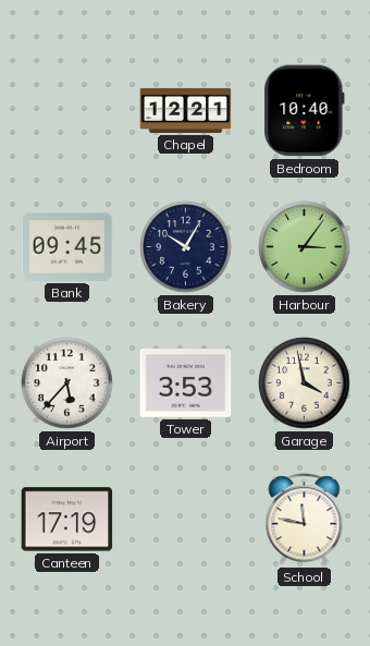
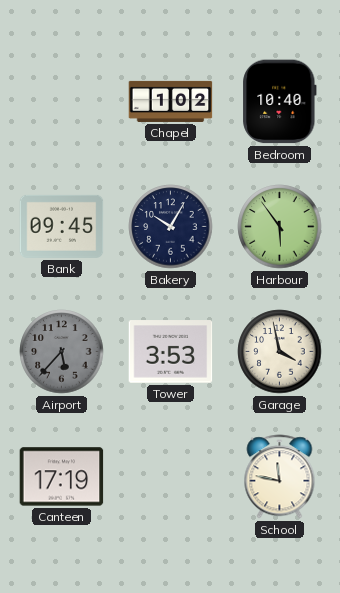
Chapel: 12:21 -> 1:02
Harbour: 3:06 -> 5:54
Airport dial: white -> grey
